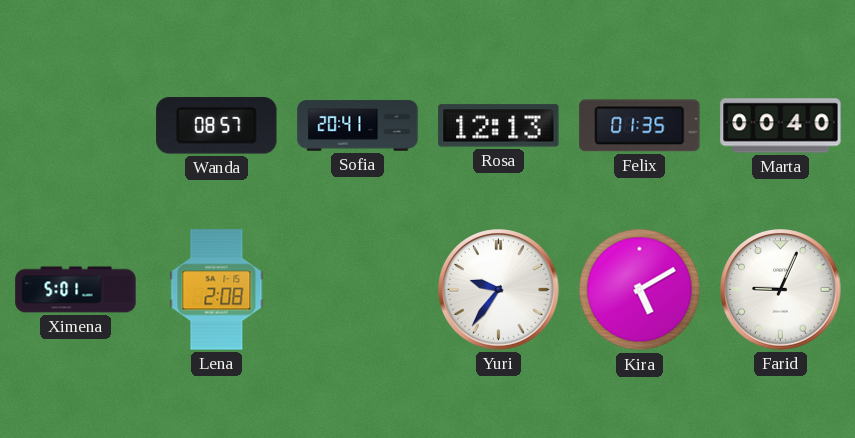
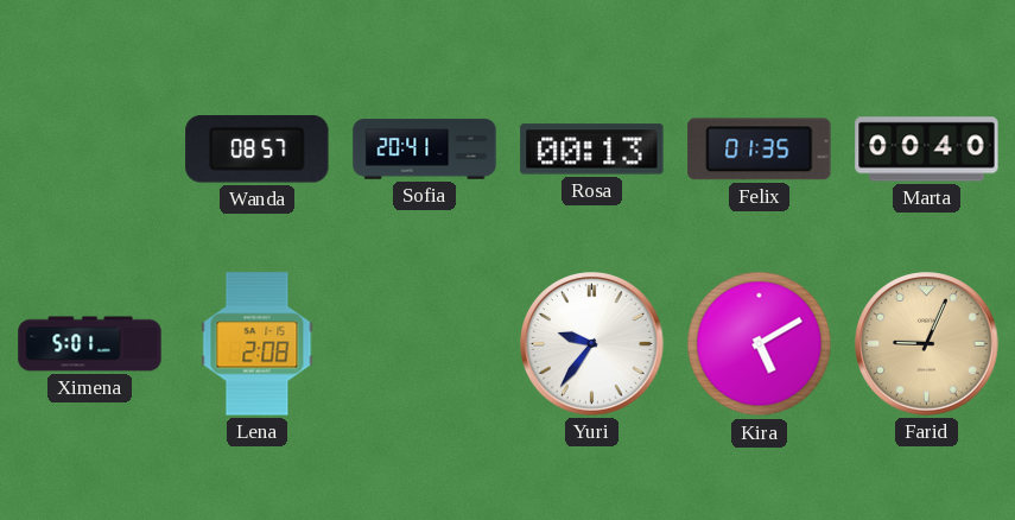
Rosa: 12:13 -> 00:13
Farid dial: white -> champagne
